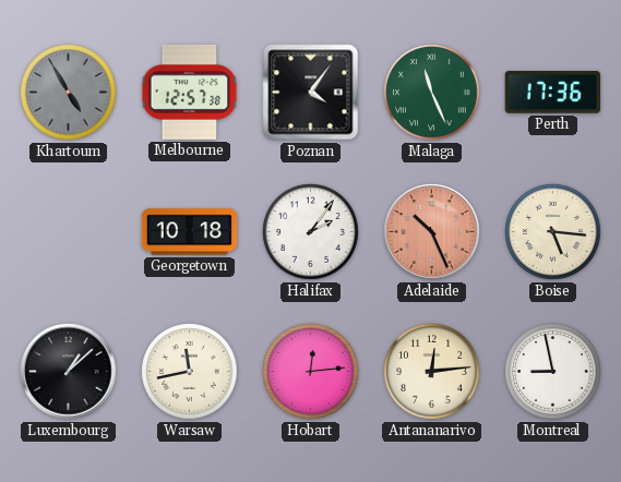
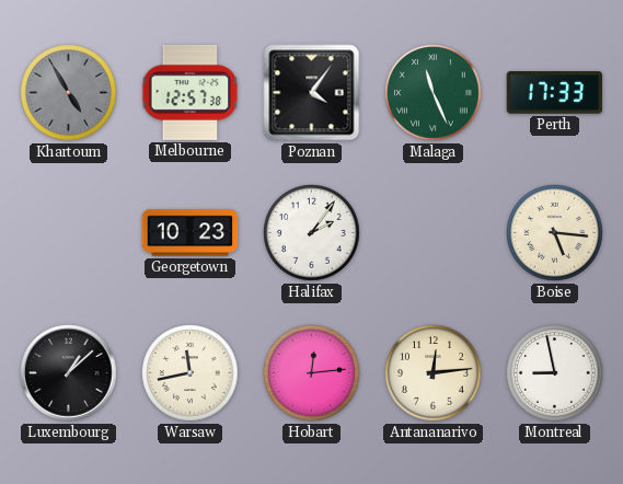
Perth: 17:36 -> 17:33
Georgetown: 10:18 -> 10:23
Adelaide: 10:26 -> none
